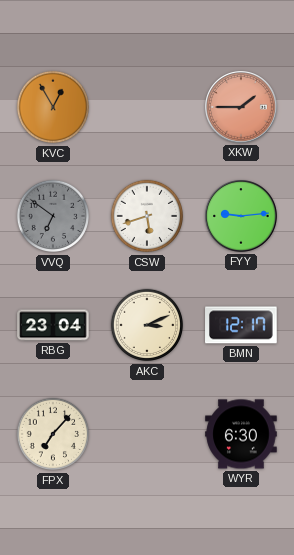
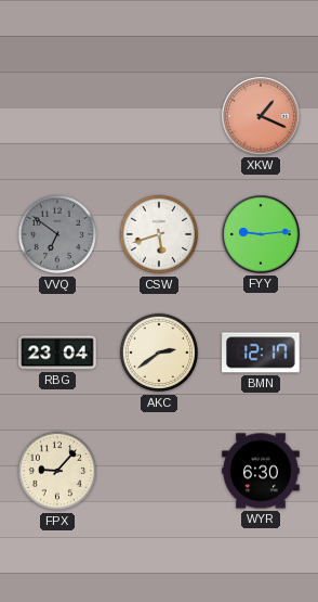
KVC: 12:55 -> none
XKW: 1:45 -> 1:19
AKC: 3:11 -> 2:39
FPX: 7:07 -> 9:07
